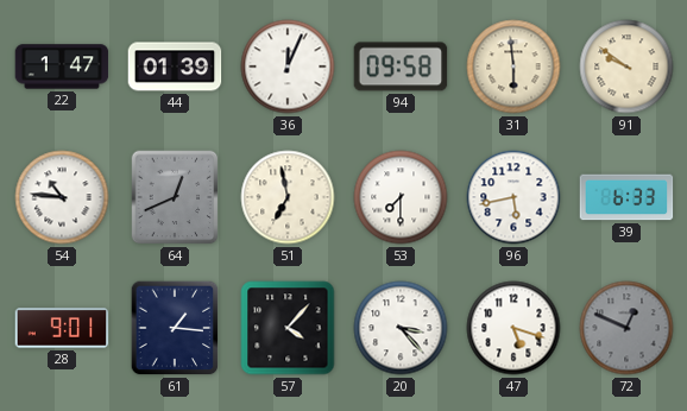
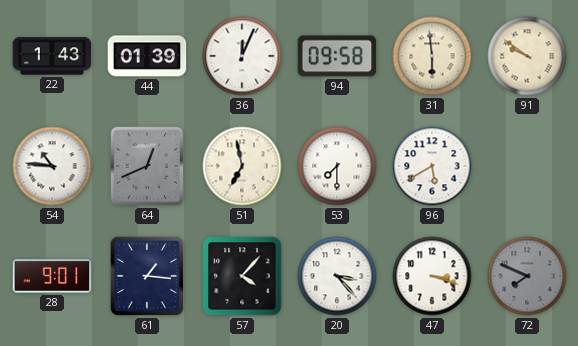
22: 1:47 -> 1:43
96: 5:43 -> 5:40
39: 6:33 -> none
47: 5:18 -> 3:18
72: 12:49 -> 7:49
